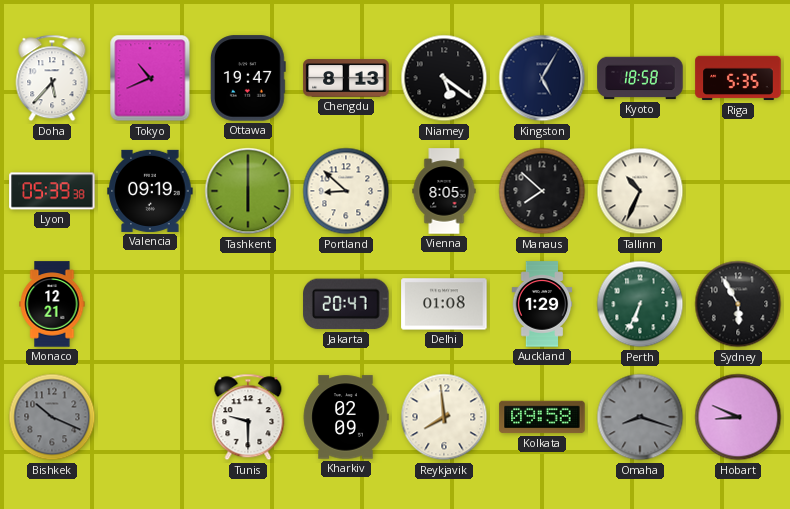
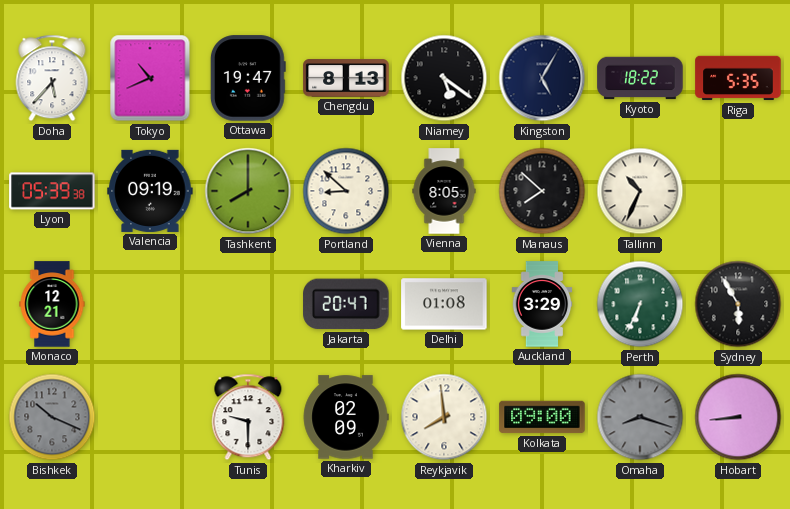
Kyoto: 18:58 -> 18:22
Tashkent: 6:00 -> 8:00
Auckland: 1:29 -> 3:29
Kolkata: 09:58 -> 09:00
Hobart: 8:49 -> 8:44
